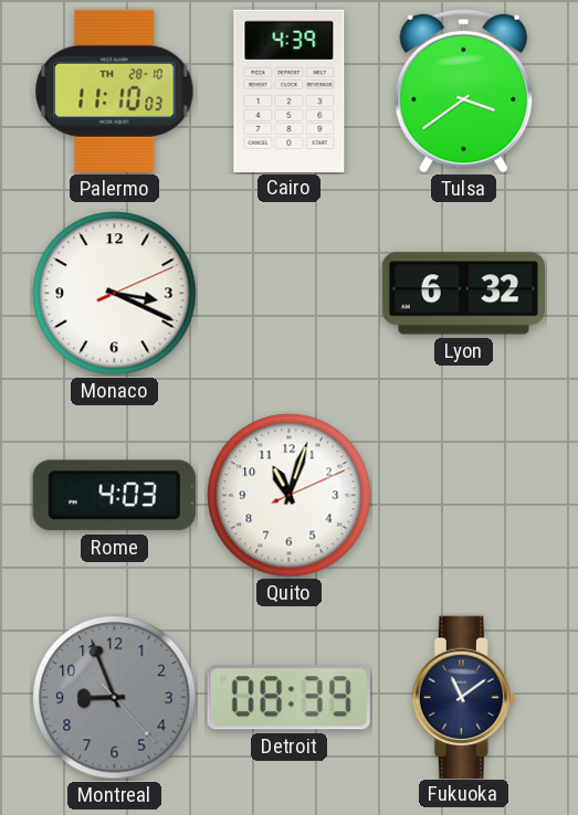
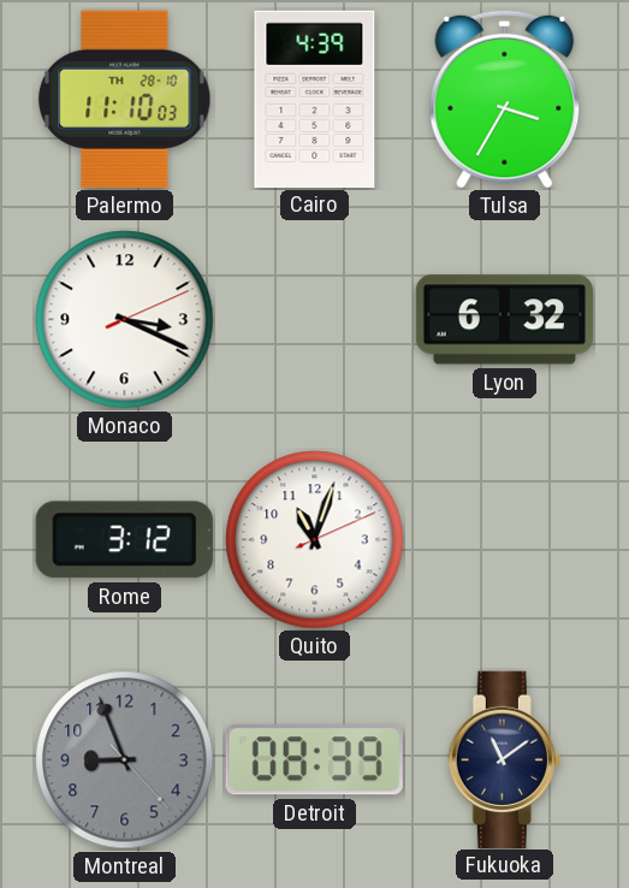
Tulsa: 3:39 -> 3:35
Rome: 4:03 -> 3:12
